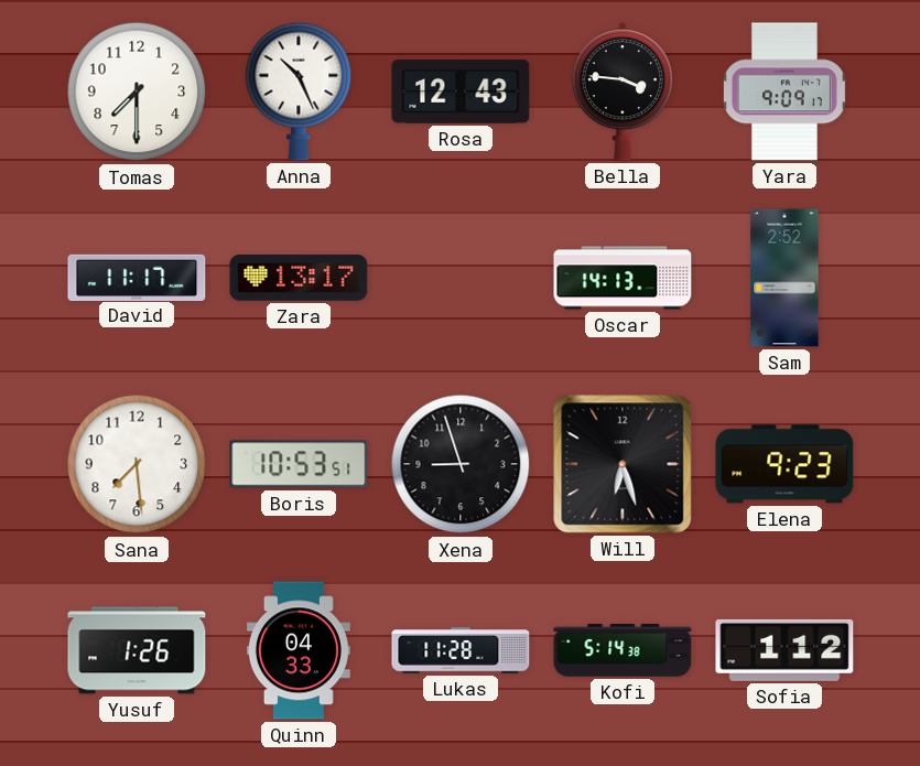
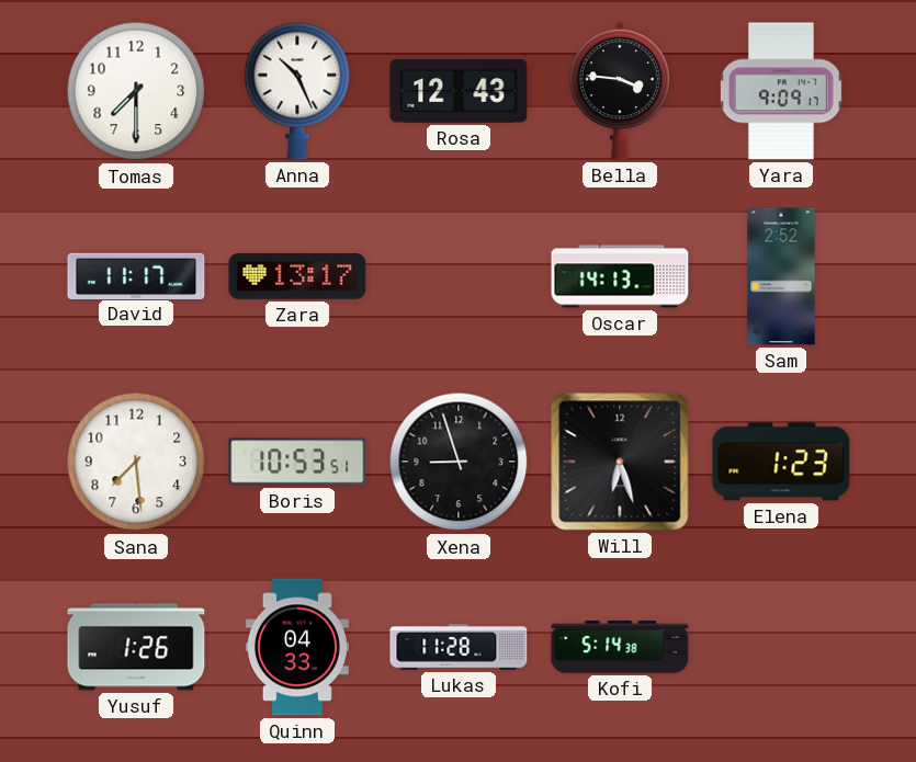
Elena: 9:23 -> 1:23
Sofia: 1:12 -> none
